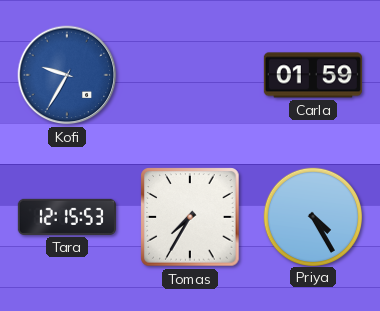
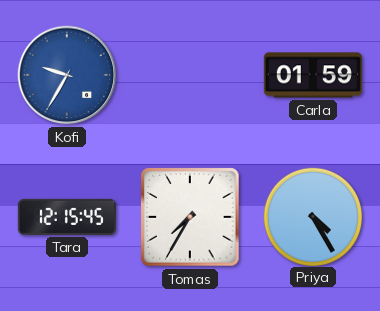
Tara: 12:15:53 -> 12:15:45
